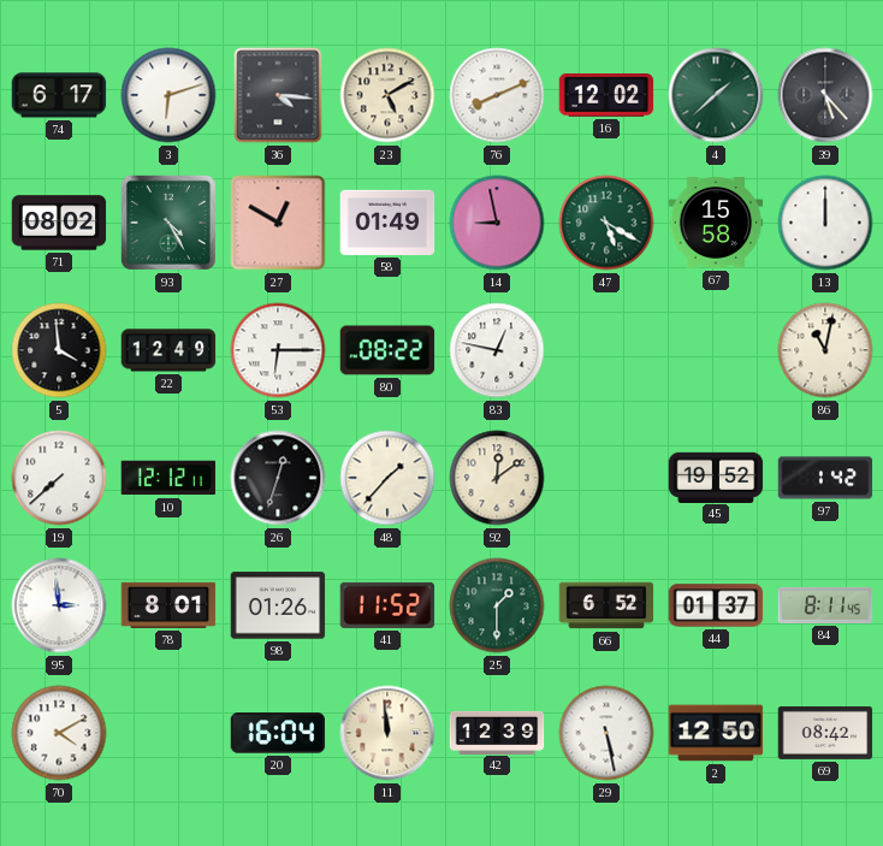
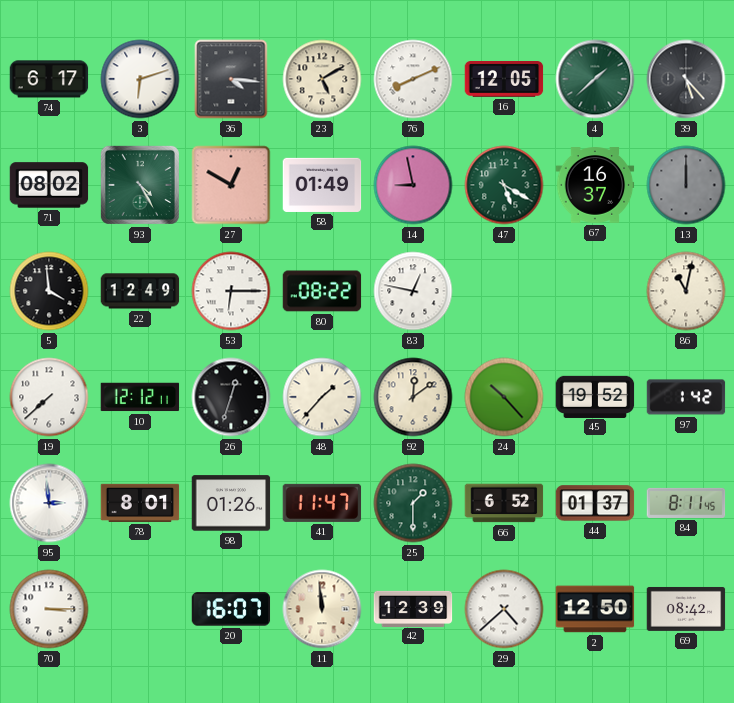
16: 12:02 -> 12:05
67: 15:58 -> 16:37
13 dial: white -> grey
24: none -> 10:23
41: 11:52 -> 11:47
70: 4:10 -> 3:15
20: 16:04 -> 16:07
29: 5:28 -> 4:38
